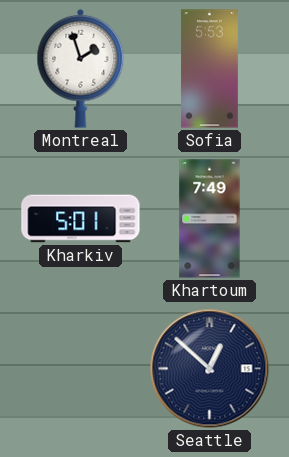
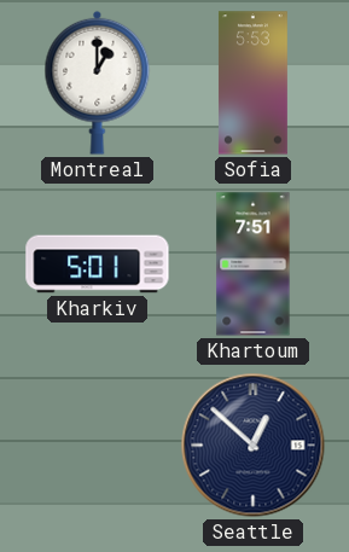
Montreal: 1:57 -> 1:00
Khartoum: 7:49 -> 7:51
